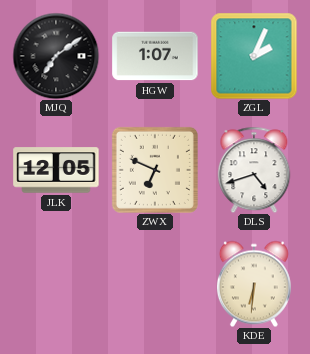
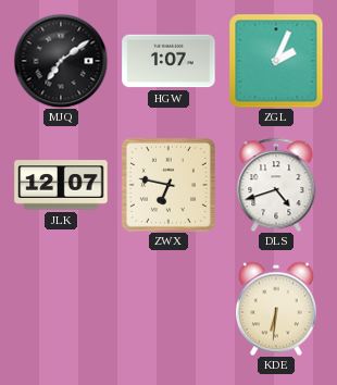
JLK: 12:05 -> 12:07
ZWX: 6:49 -> 6:47
